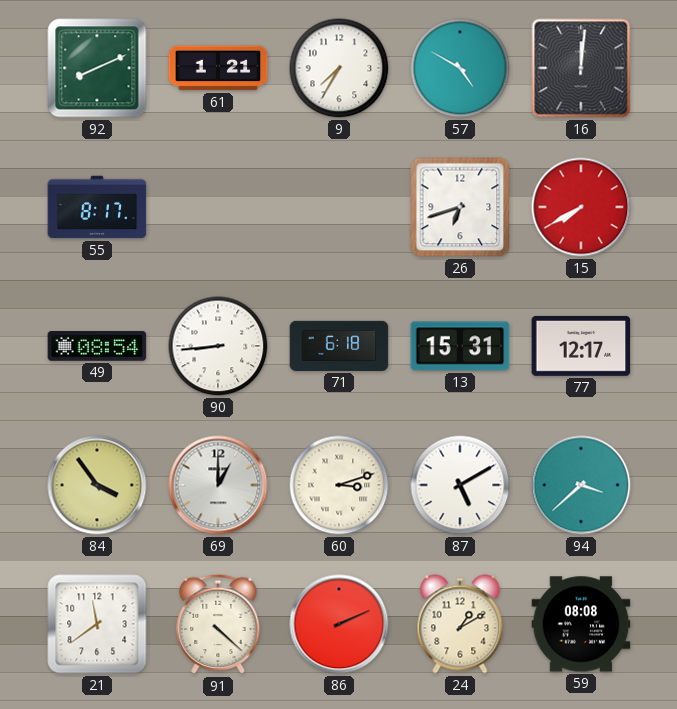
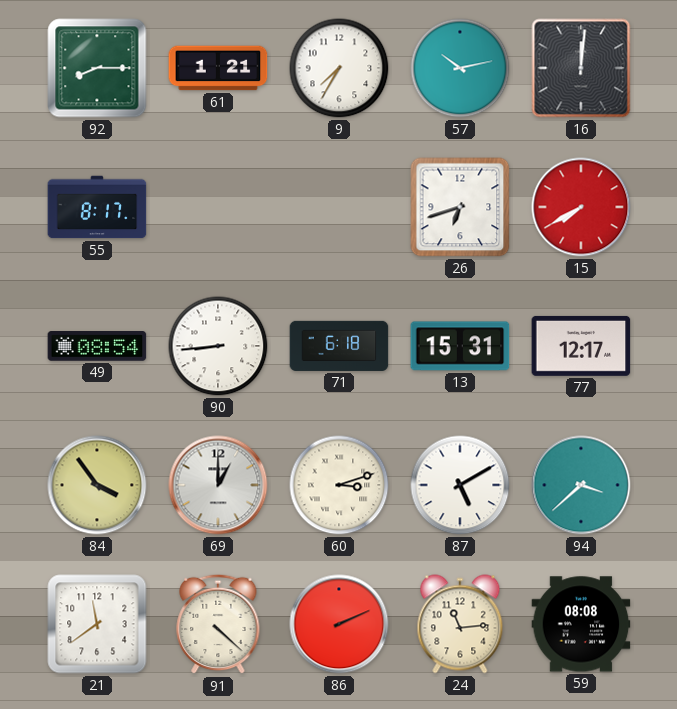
92: 8:11 -> 8:15
57: 4:50 -> 10:13
24: 1:10 -> 11:14
